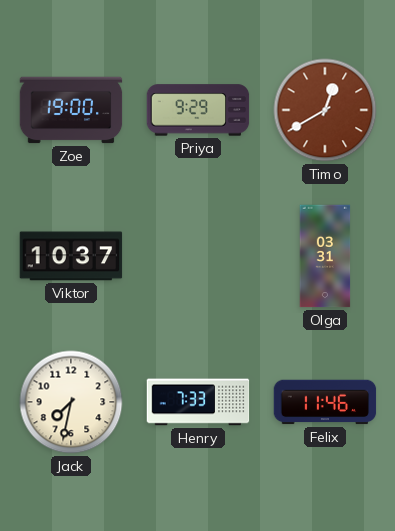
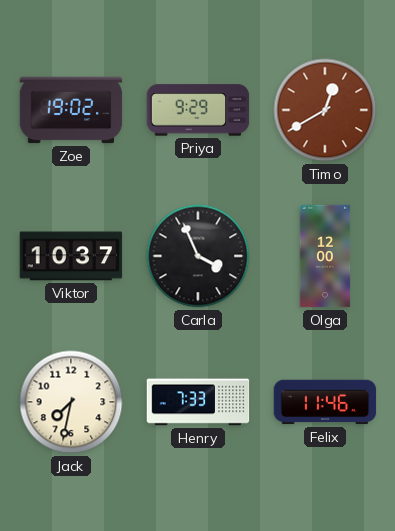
Zoe: 19:00 -> 19:02
Carla: none -> 3:56
Olga: 03:31 -> 12:00
